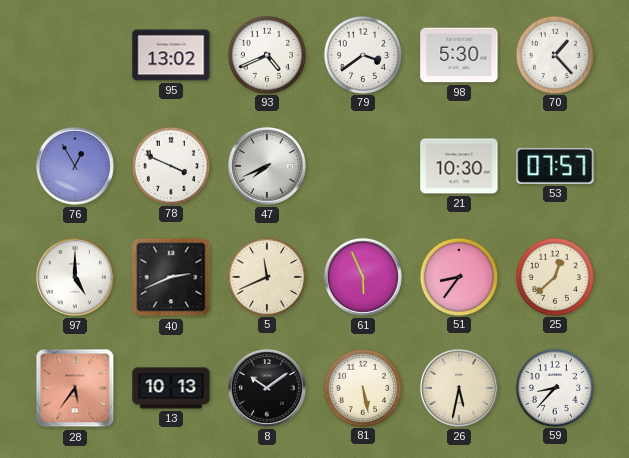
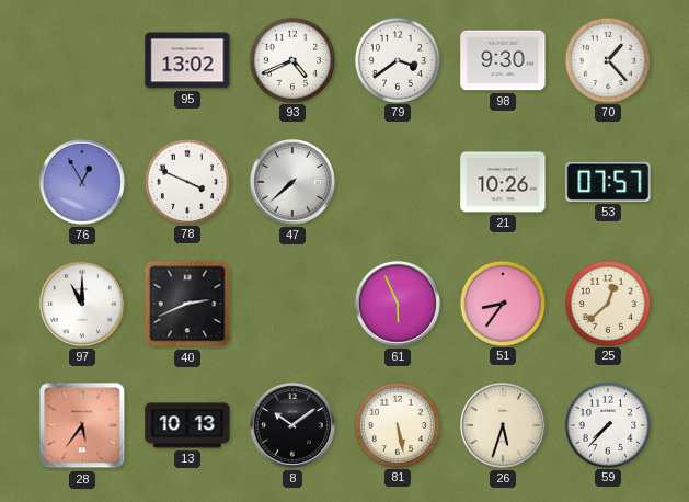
98: 5:30 -> 9:30
47: 7:41 -> 7:38
21: 10:30 -> 10:26
97: 5:00 -> 11:00
5: 11:41 -> none
26: 5:32 -> 5:33
59: 8:37 -> 7:37
